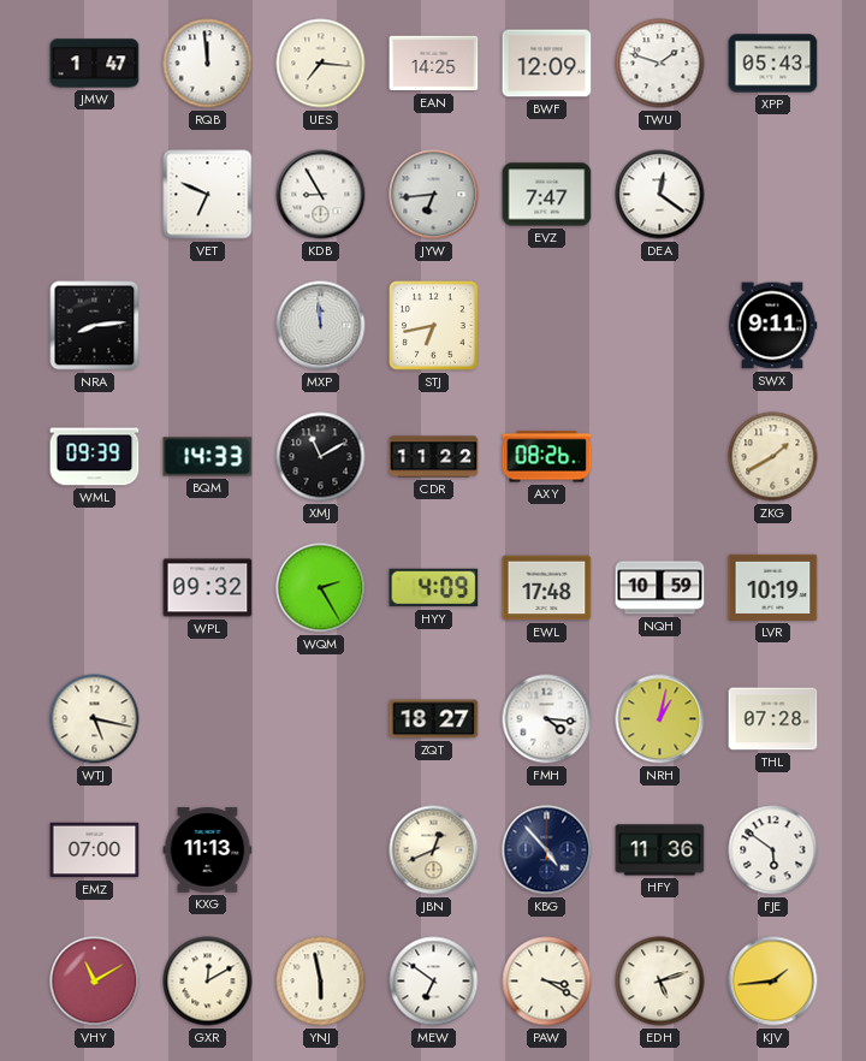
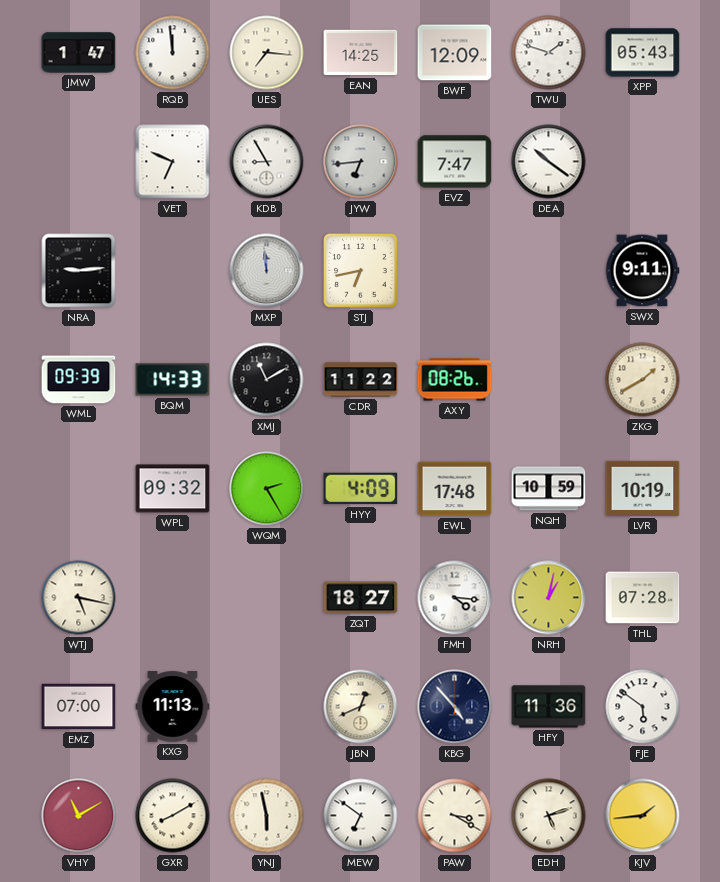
DEA: 12:21 -> 10:21
NRA: 8:14 -> 9:14
GXR: 12:10 -> 8:10
